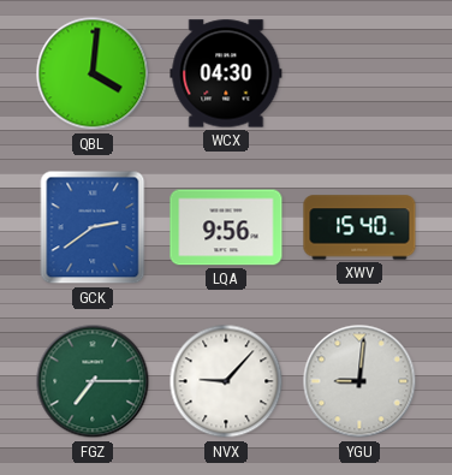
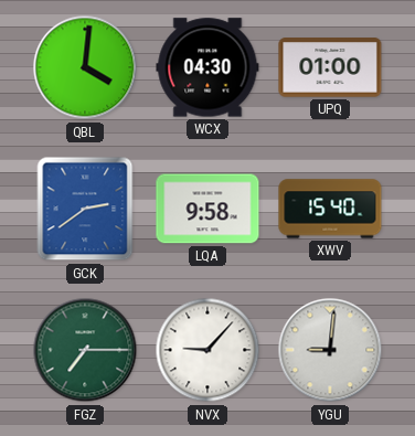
UPQ: none -> 01:00
LQA: 9:56 -> 9:58
